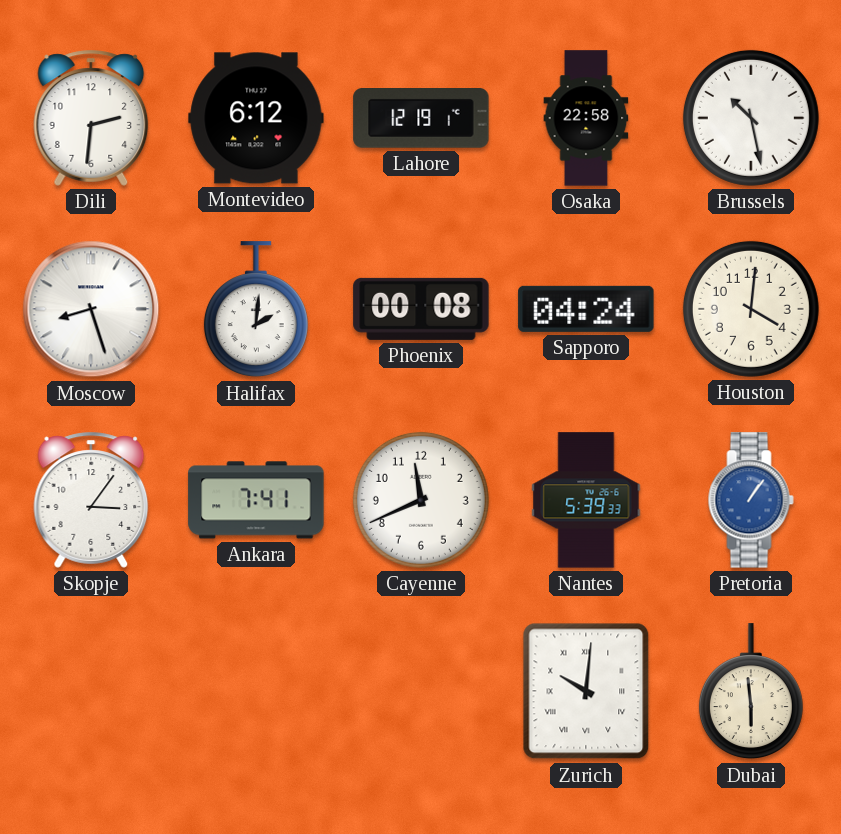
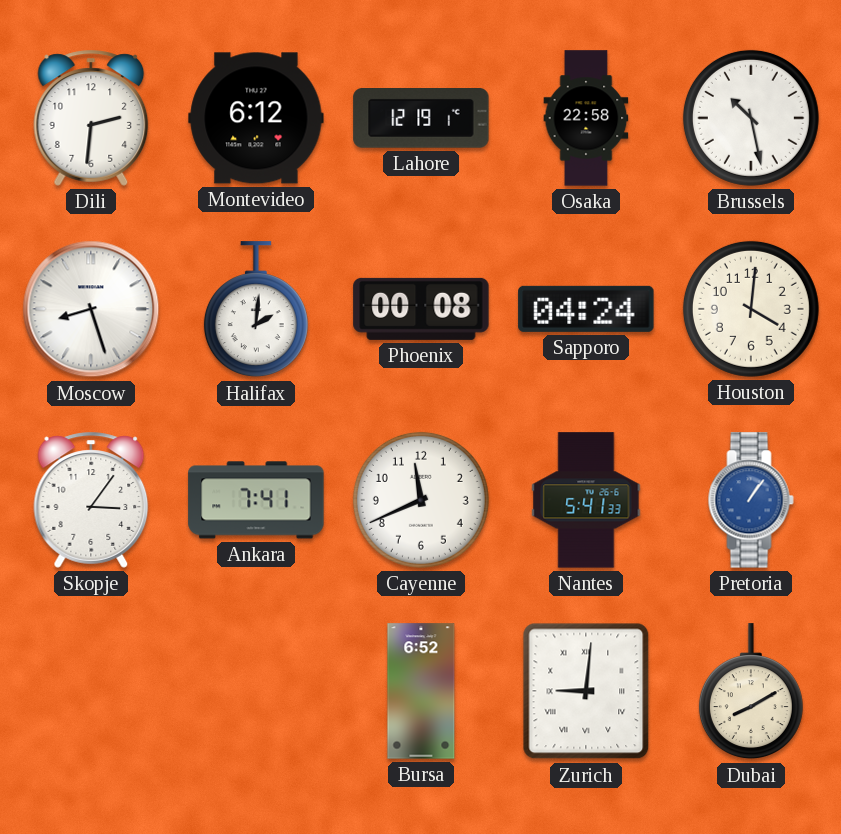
Nantes: 5:39 -> 5:41
Bursa: none -> 6:52
Zurich: 10:01 -> 9:01
Dubai: 5:59 -> 8:10
